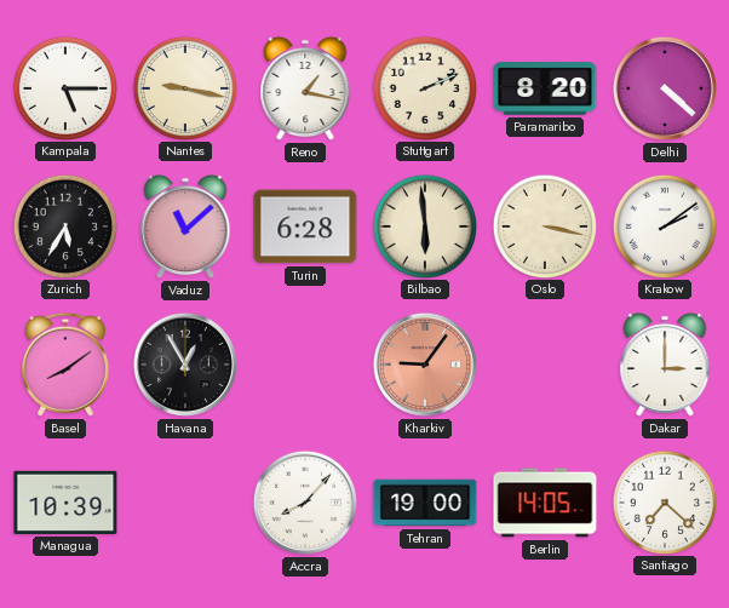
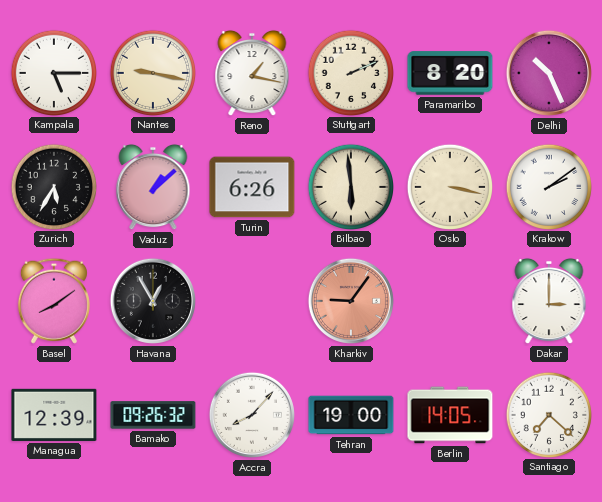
Delhi: 4:22 -> 10:26
Vaduz: 11:08 -> 1:08
Turin: 6:28 -> 6:26
Managua: 10:39 -> 12:39
Bamako: none -> 09:26
